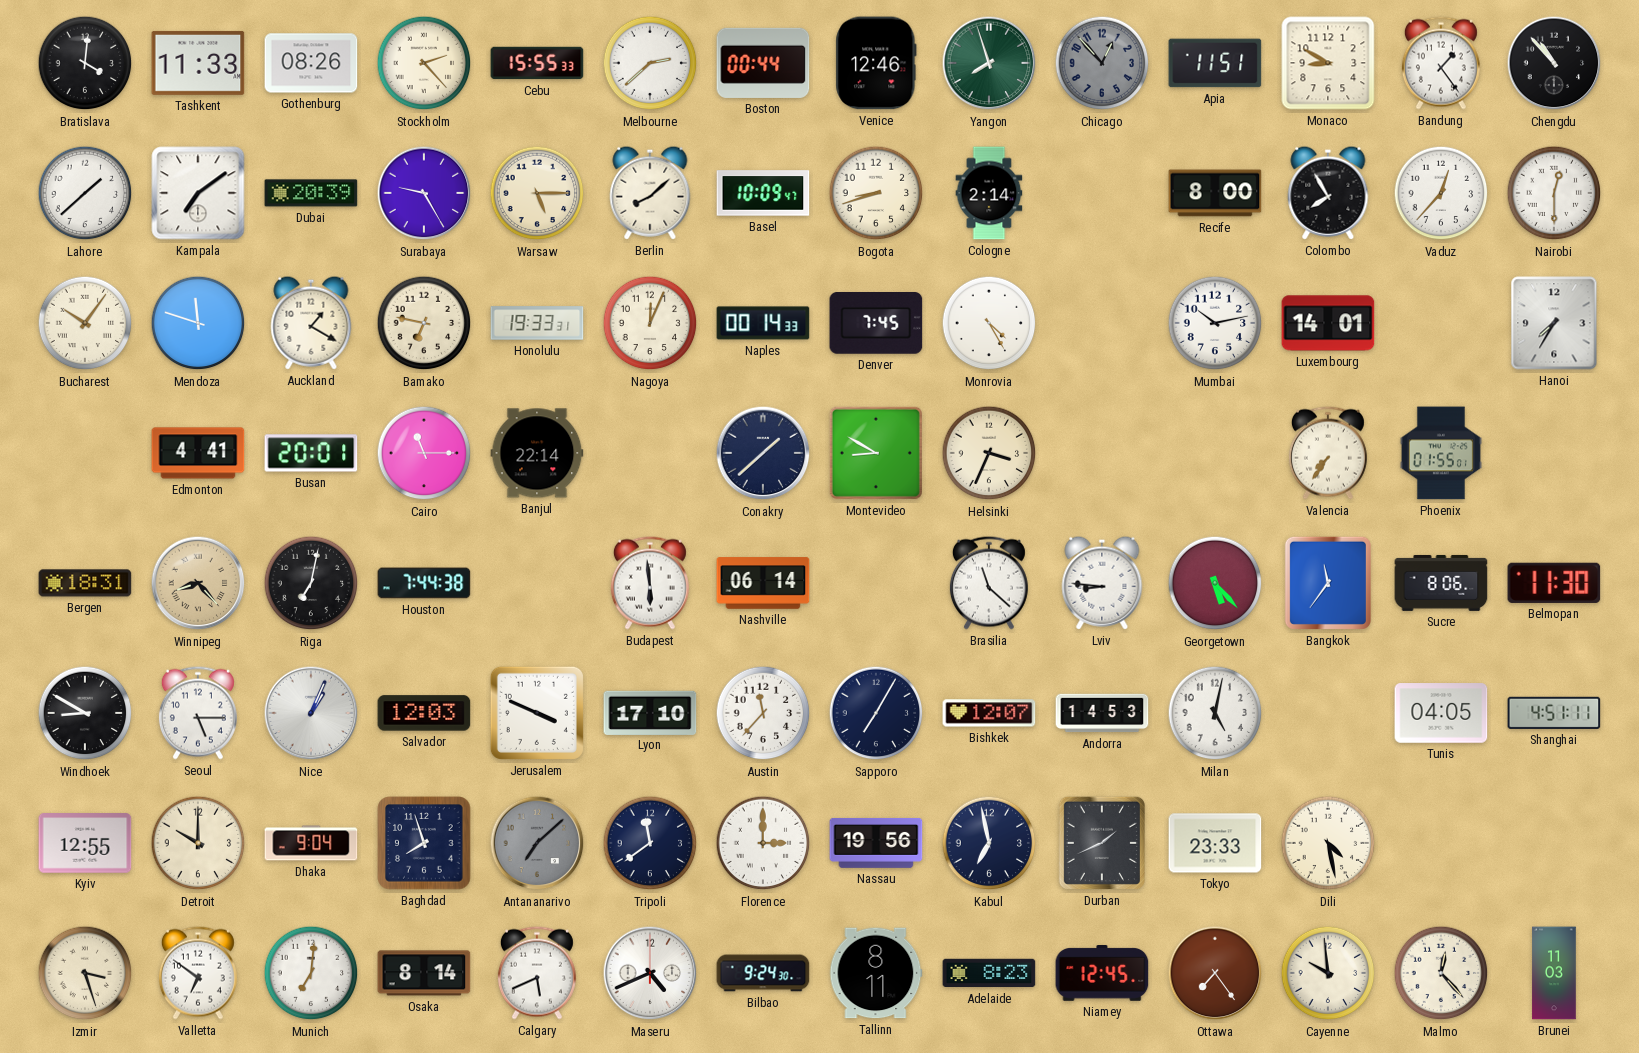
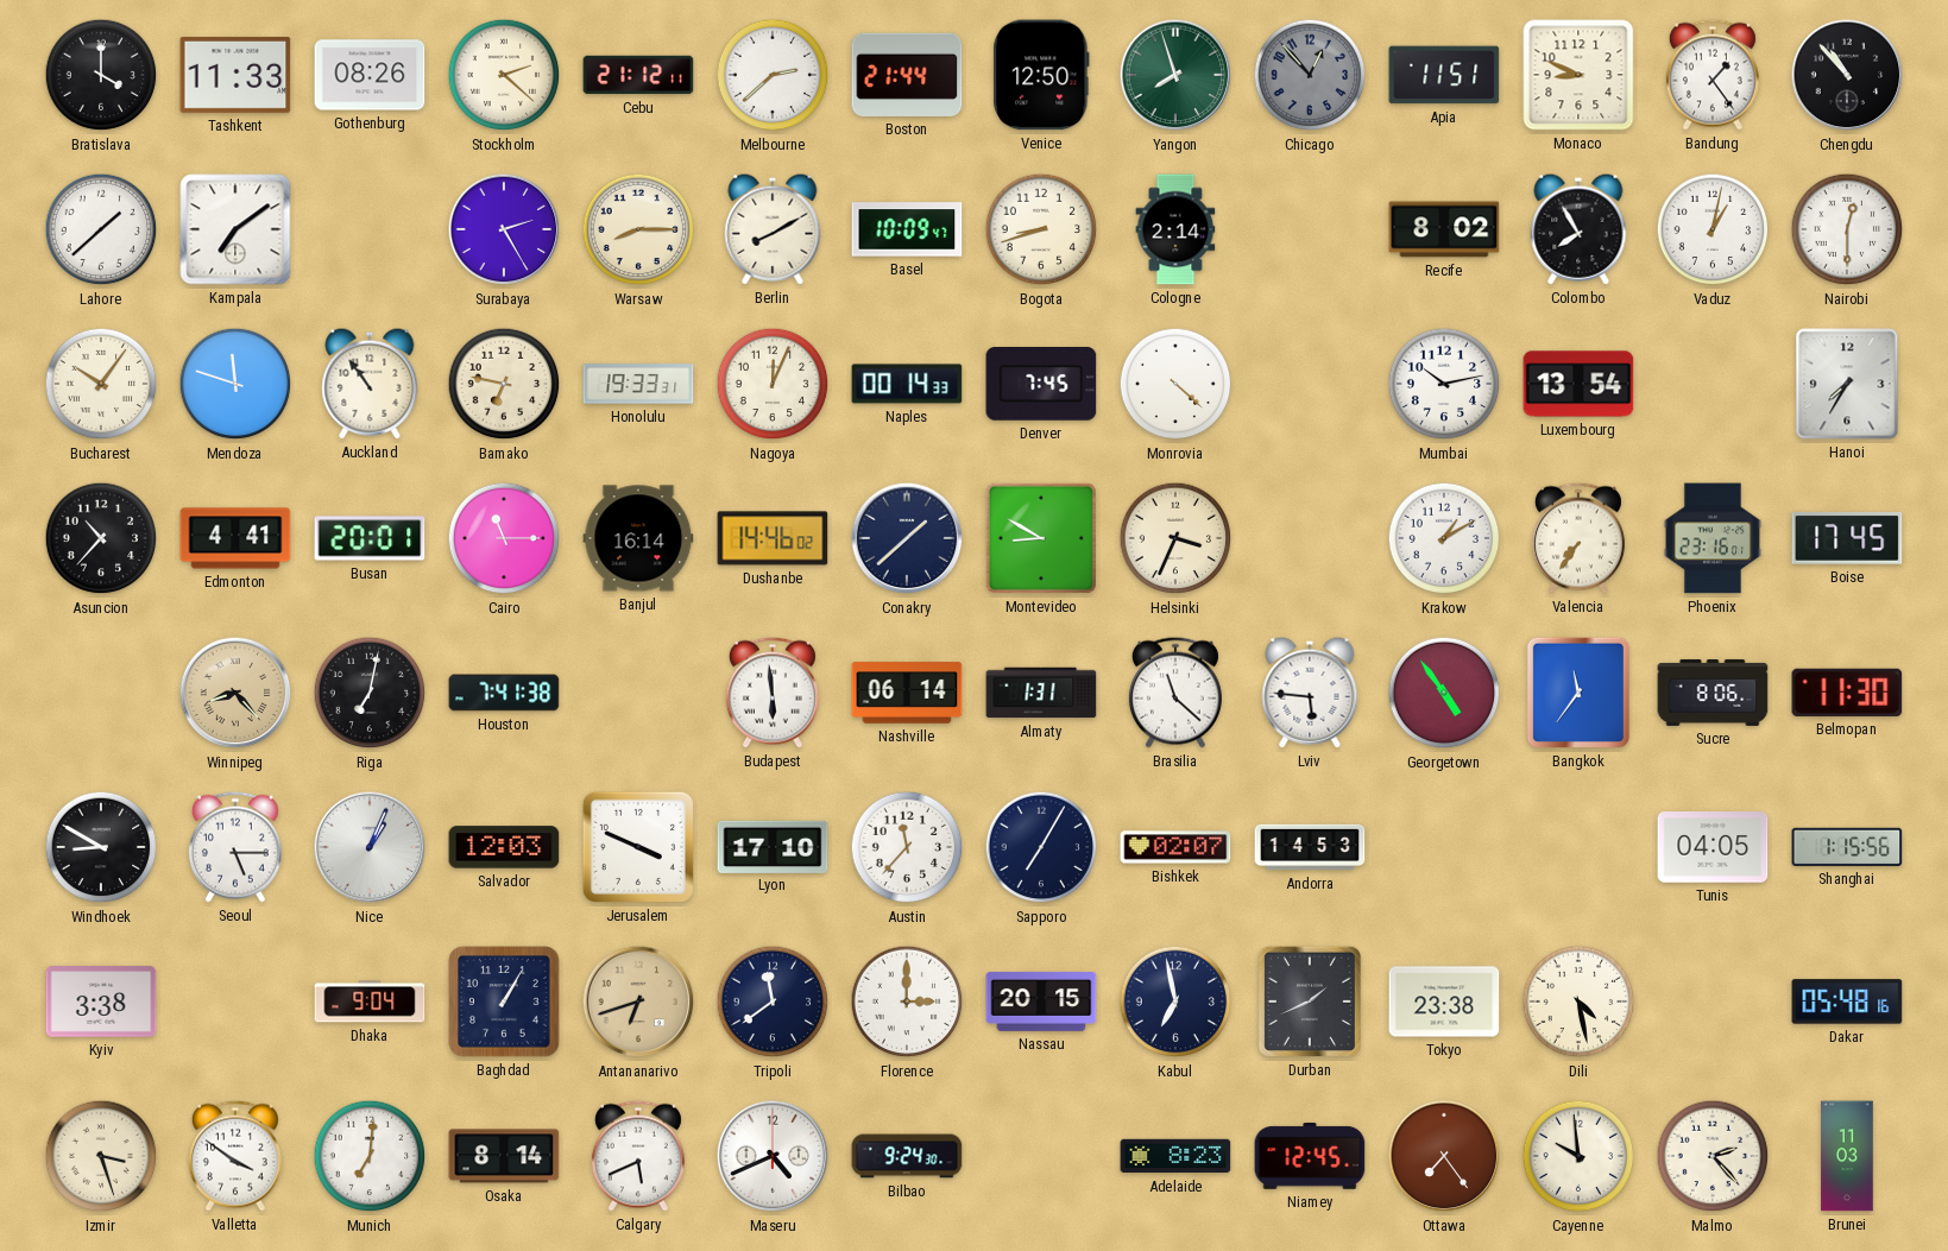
Bratislava: 4:01 -> 4:00
Stockholm: 2:23 -> 2:22
Cebu: 15:55 -> 21:12
Boston: 00:44 -> 21:44
Venice: 12:46 -> 12:50
Monaco: 8:50 -> 8:49
Dubai: 20:39 -> none
Surabaya: 9:25 -> 2:25
Warsaw: 5:15 -> 8:15
Berlin: 8:08 -> 8:10
Recife: 8:00 -> 8:02
Vaduz: 12:37 -> 1:02
Auckland: 1:20 -> 10:54
Monrovia: 4:25 -> 4:22
Luxembourg: 14:01 -> 13:54
Asuncion: none -> 10:37
Banjul: 22:14 -> 16:14
Dushanbe: none -> 14:46
Krakow: none -> 1:10
Phoenix: 01:55 -> 23:16
Boise: none -> 17:45
Bergen: 18:31 -> none
Houston: 7:44 -> 7:41
Almaty: none -> 1:31
Lviv: 8:46 -> 5:46
Georgetown: 5:23 -> 4:54
Bishkek: 12:07 -> 02:07
Milan: 5:02 -> none
Shanghai: 4:51 -> 1:15
Kyiv: 12:55 -> 3:38
Detroit: 10:00 -> none
Baghdad: 7:57 -> 1:05
Antananarivo: 7:08 -> 6:42
Antananarivo dial: grey -> champagne
Nassau: 19:56 -> 20:15
Tokyo: 23:33 -> 23:38
Dakar: none -> 05:48
Valletta: 6:51 -> 3:51
Tallinn: 8:11 -> none
Malmo: 12:23 -> 2:23
